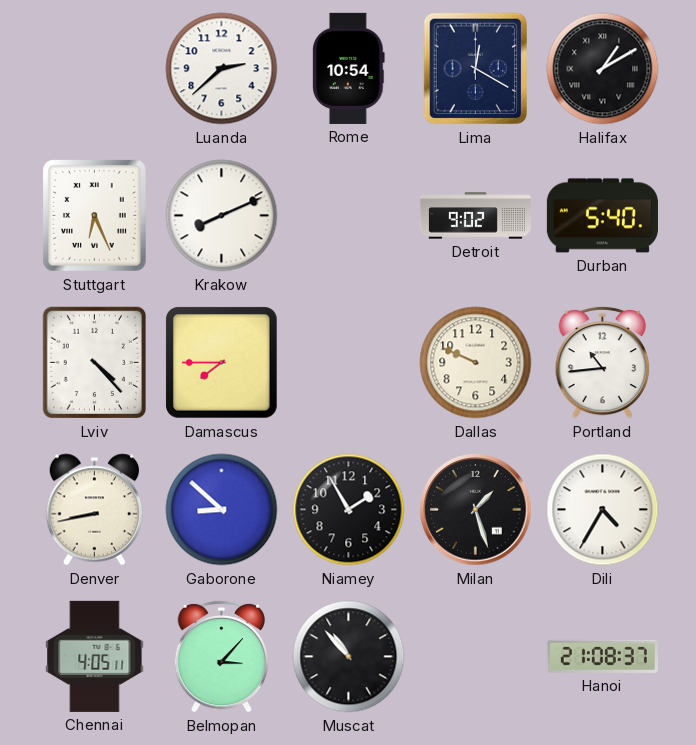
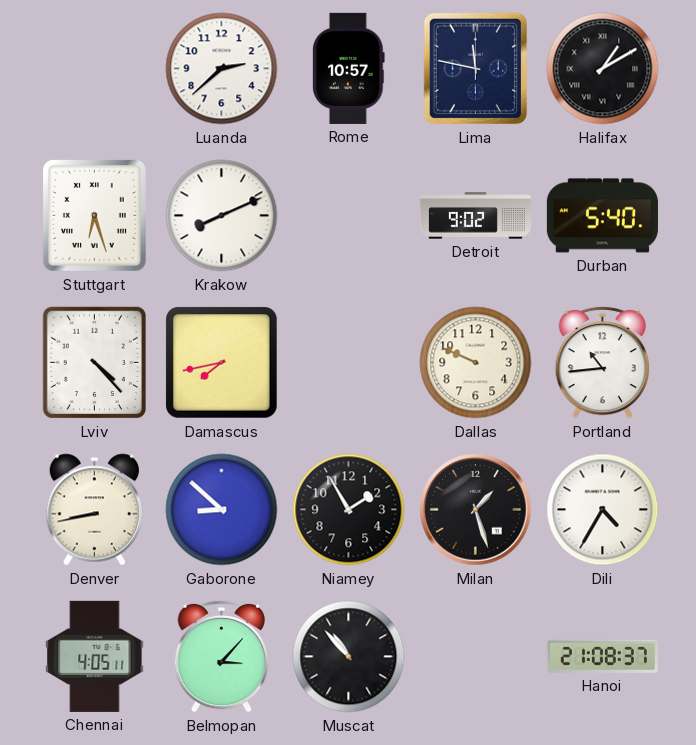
Rome: 10:54 -> 10:57
Lima: 12:20 -> 11:47
Stuttgart: 6:26 -> 6:27
Damascus: 7:45 -> 7:43
